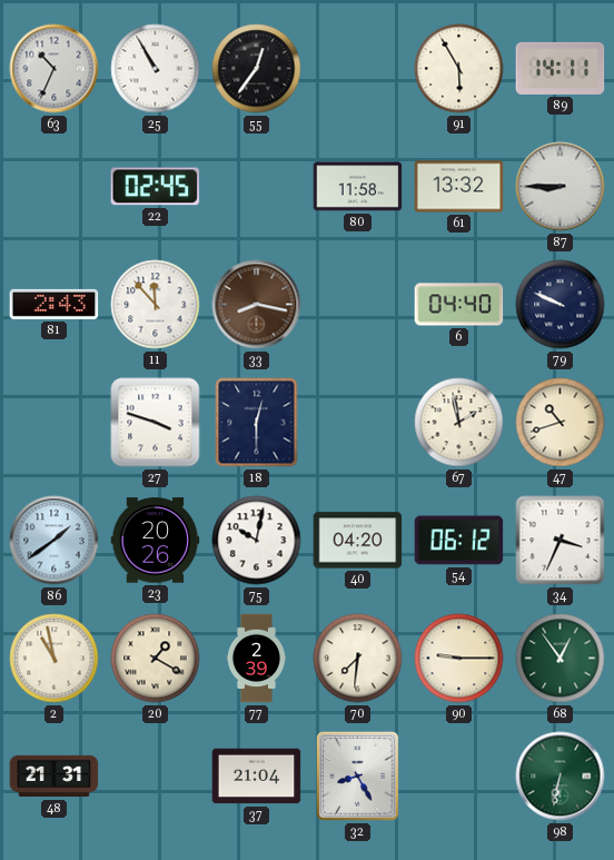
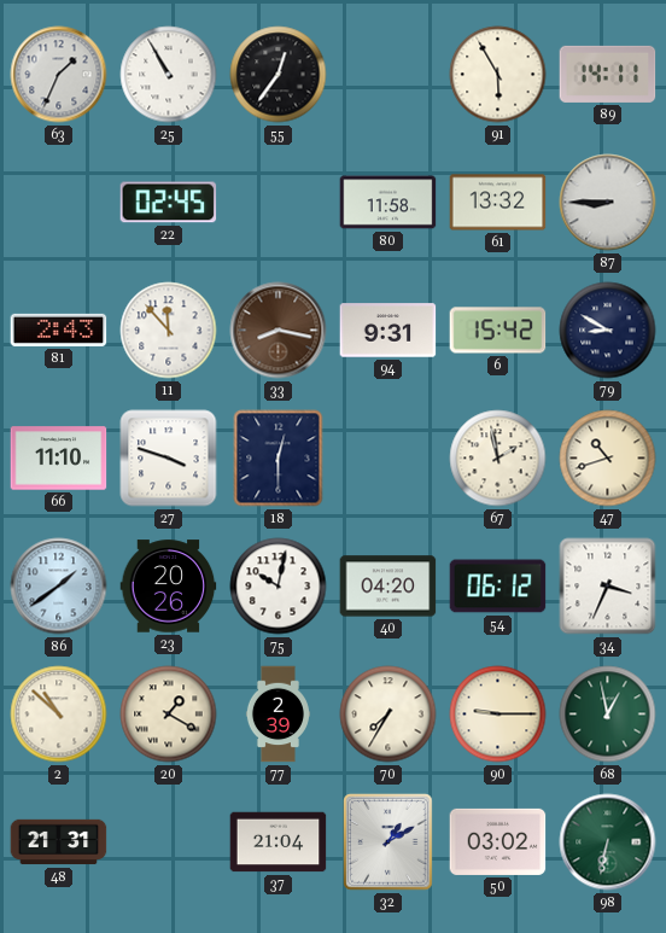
63: 10:34 -> 1:34
94: none -> 9:31
6: 04:40 -> 15:42
79: 9:49 -> 8:50
66: none -> 11:10
2: 10:58 -> 10:52
70: 7:31 -> 7:35
68: 12:54 -> 12:58
32: 8:25 -> 1:10
50: none -> 03:02
